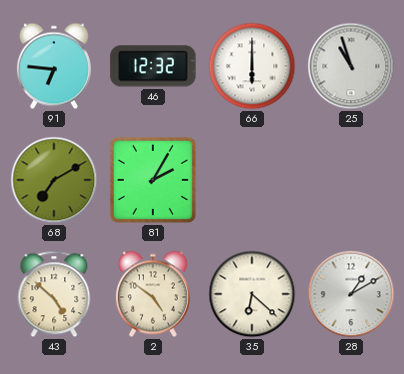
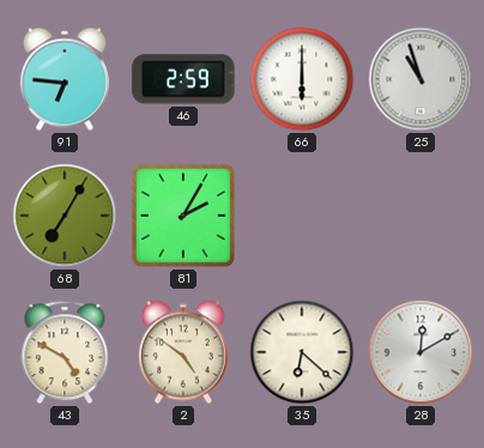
46: 12:32 -> 2:59
68: 7:10 -> 7:05
43: 4:52 -> 4:50
28: 1:10 -> 12:10
